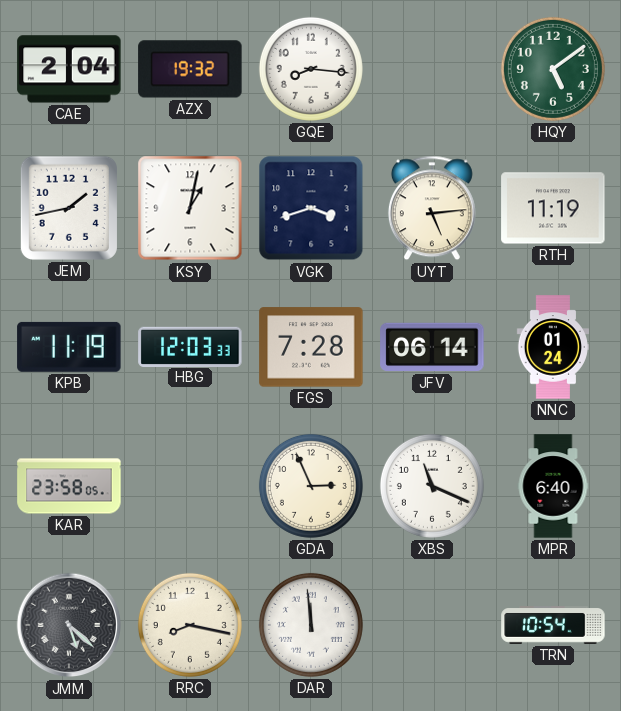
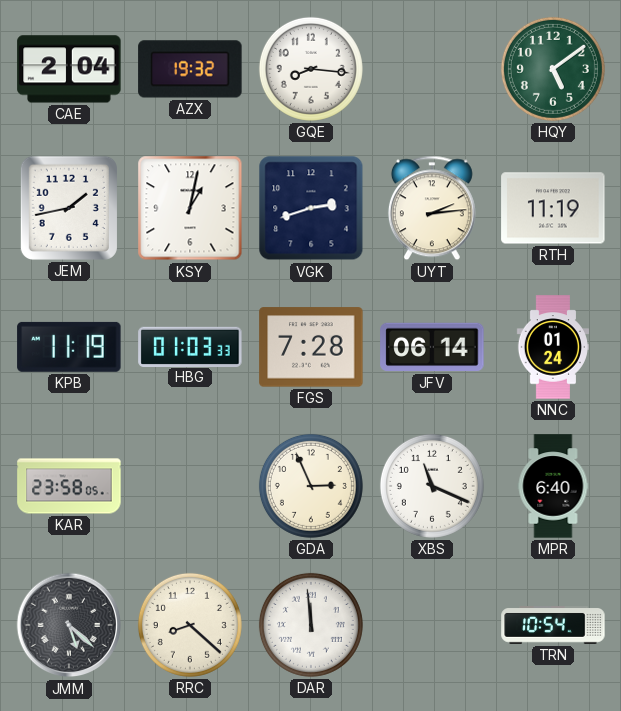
VGK: 3:42 -> 2:42
UYT: 5:14 -> 2:14
HBG: 12:03 -> 01:03
RRC: 8:17 -> 8:22
